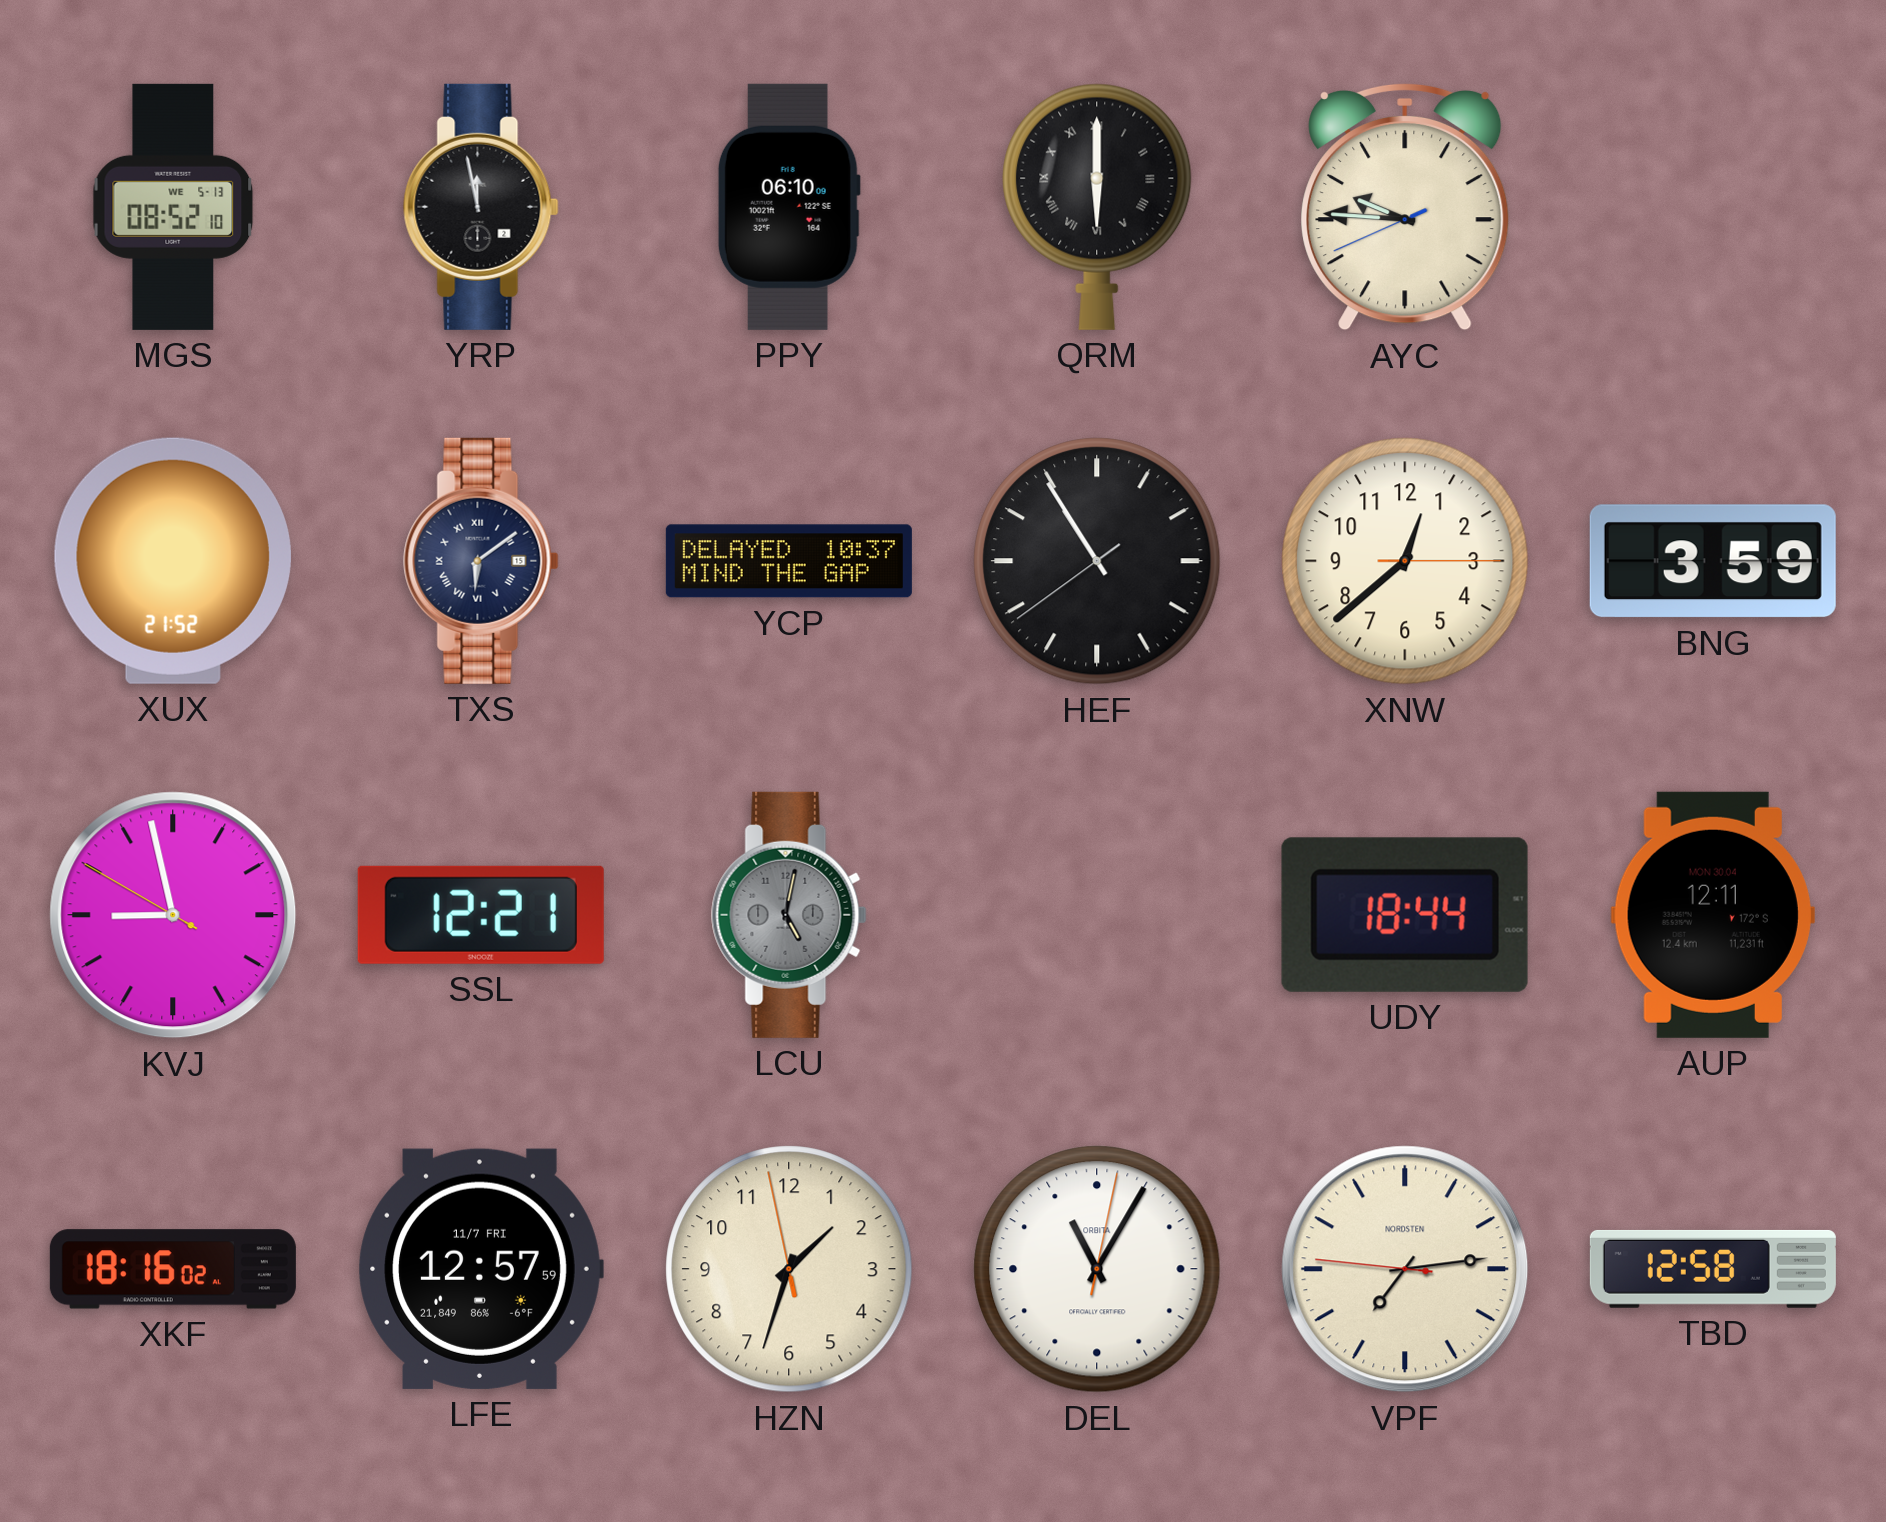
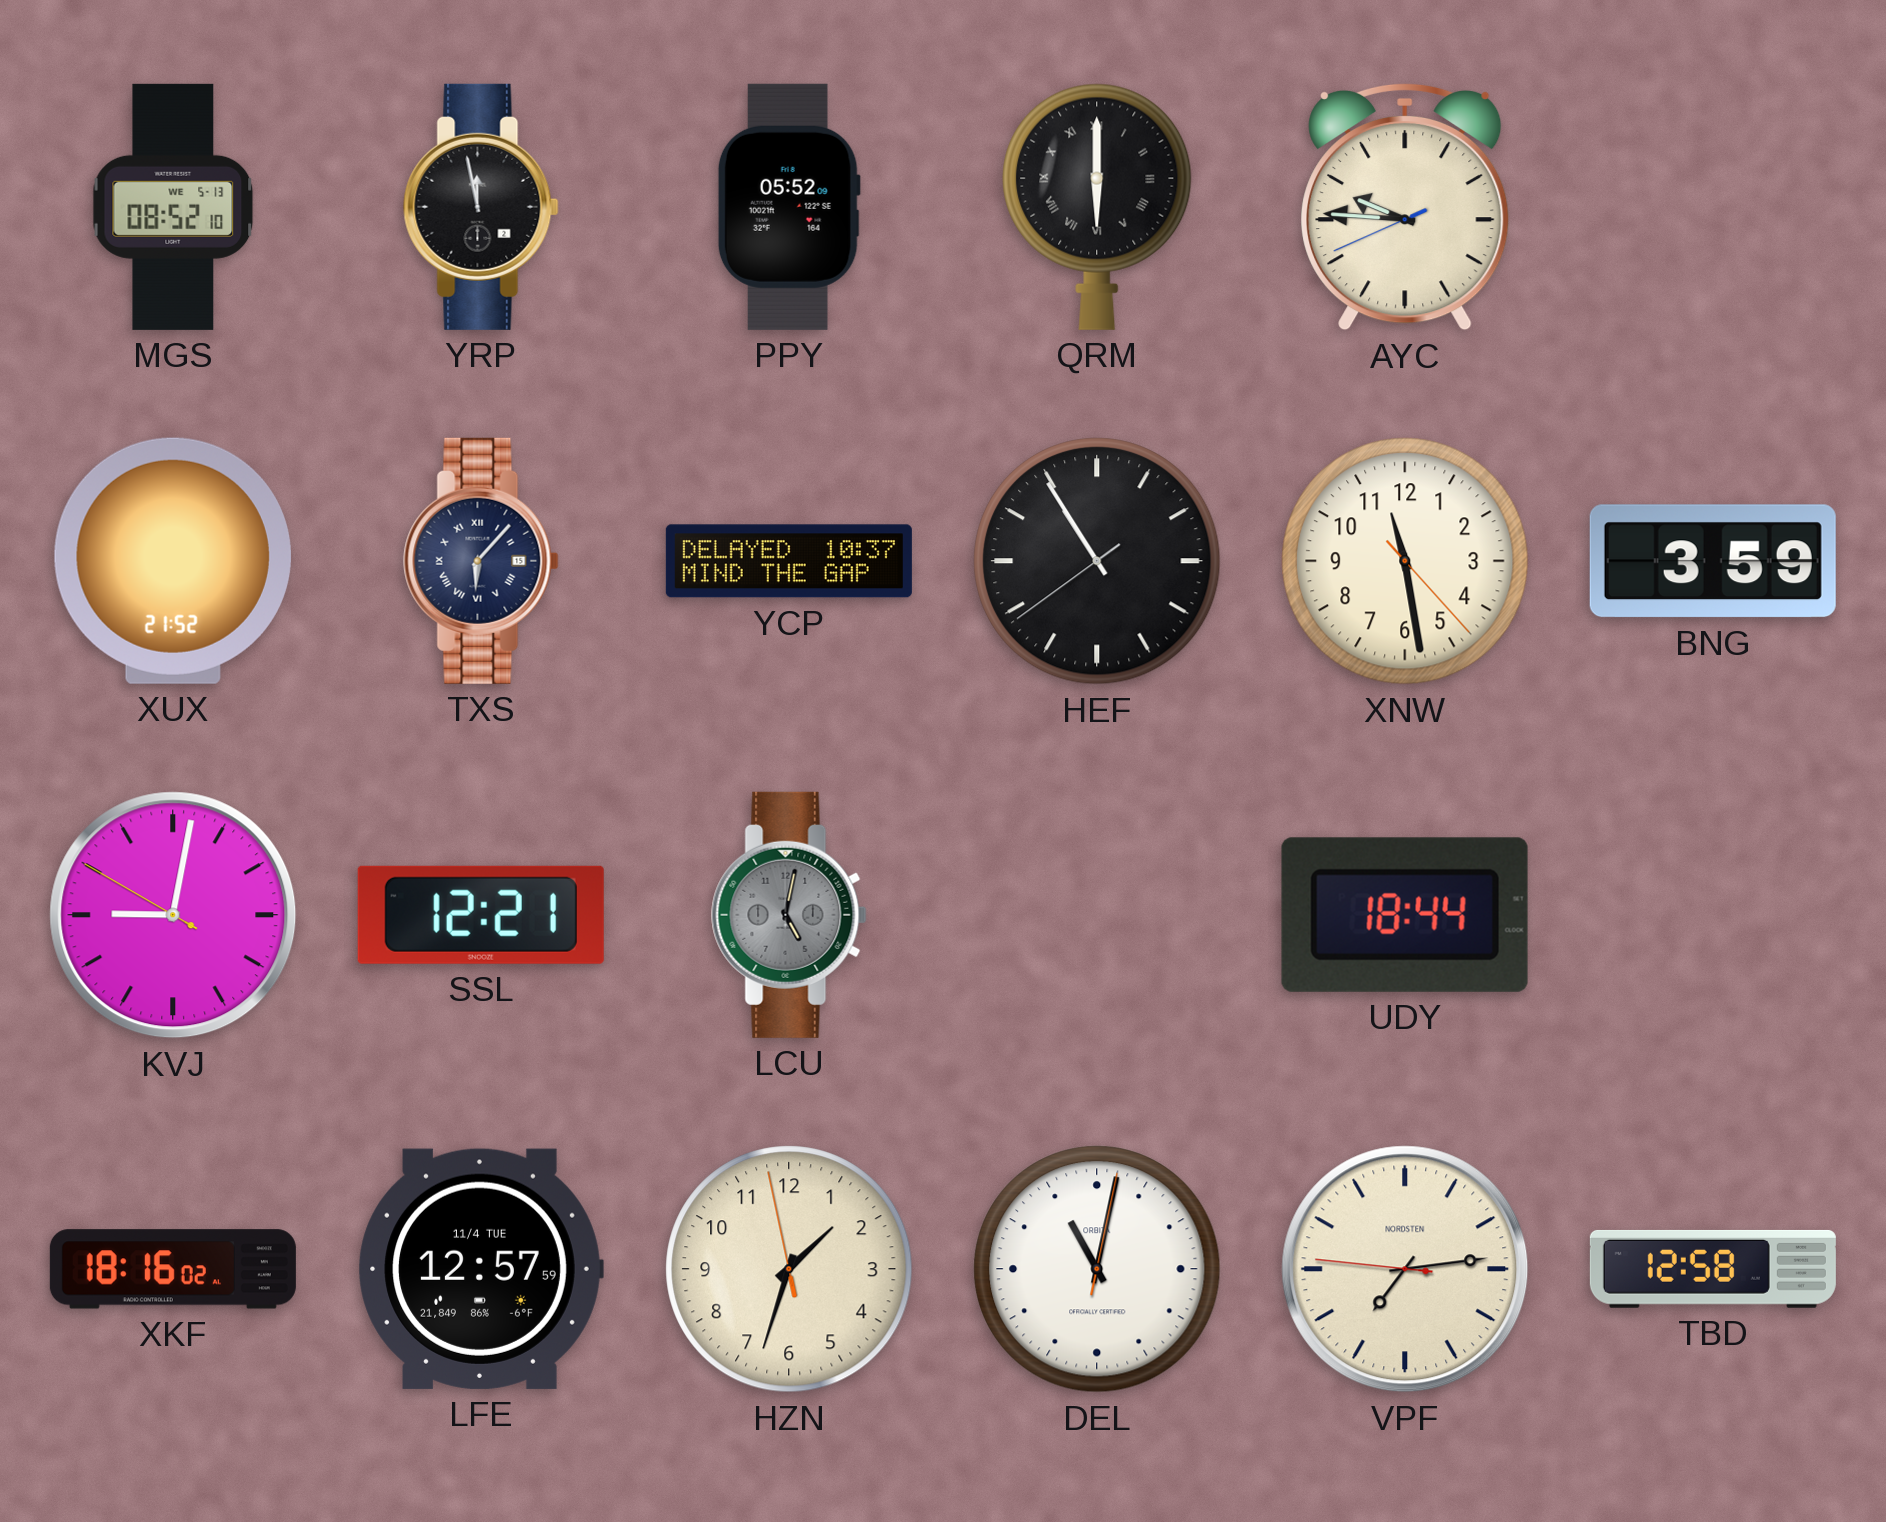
PPY: 06:10 -> 05:52
TXS: 6:09 -> 6:07
XNW: 12:38 -> 11:28
KVJ: 8:57 -> 9:01
AUP: 12:11 -> none
LFE date: 11/7 FRI -> 11/4 TUE
DEL: 11:05 -> 11:02
